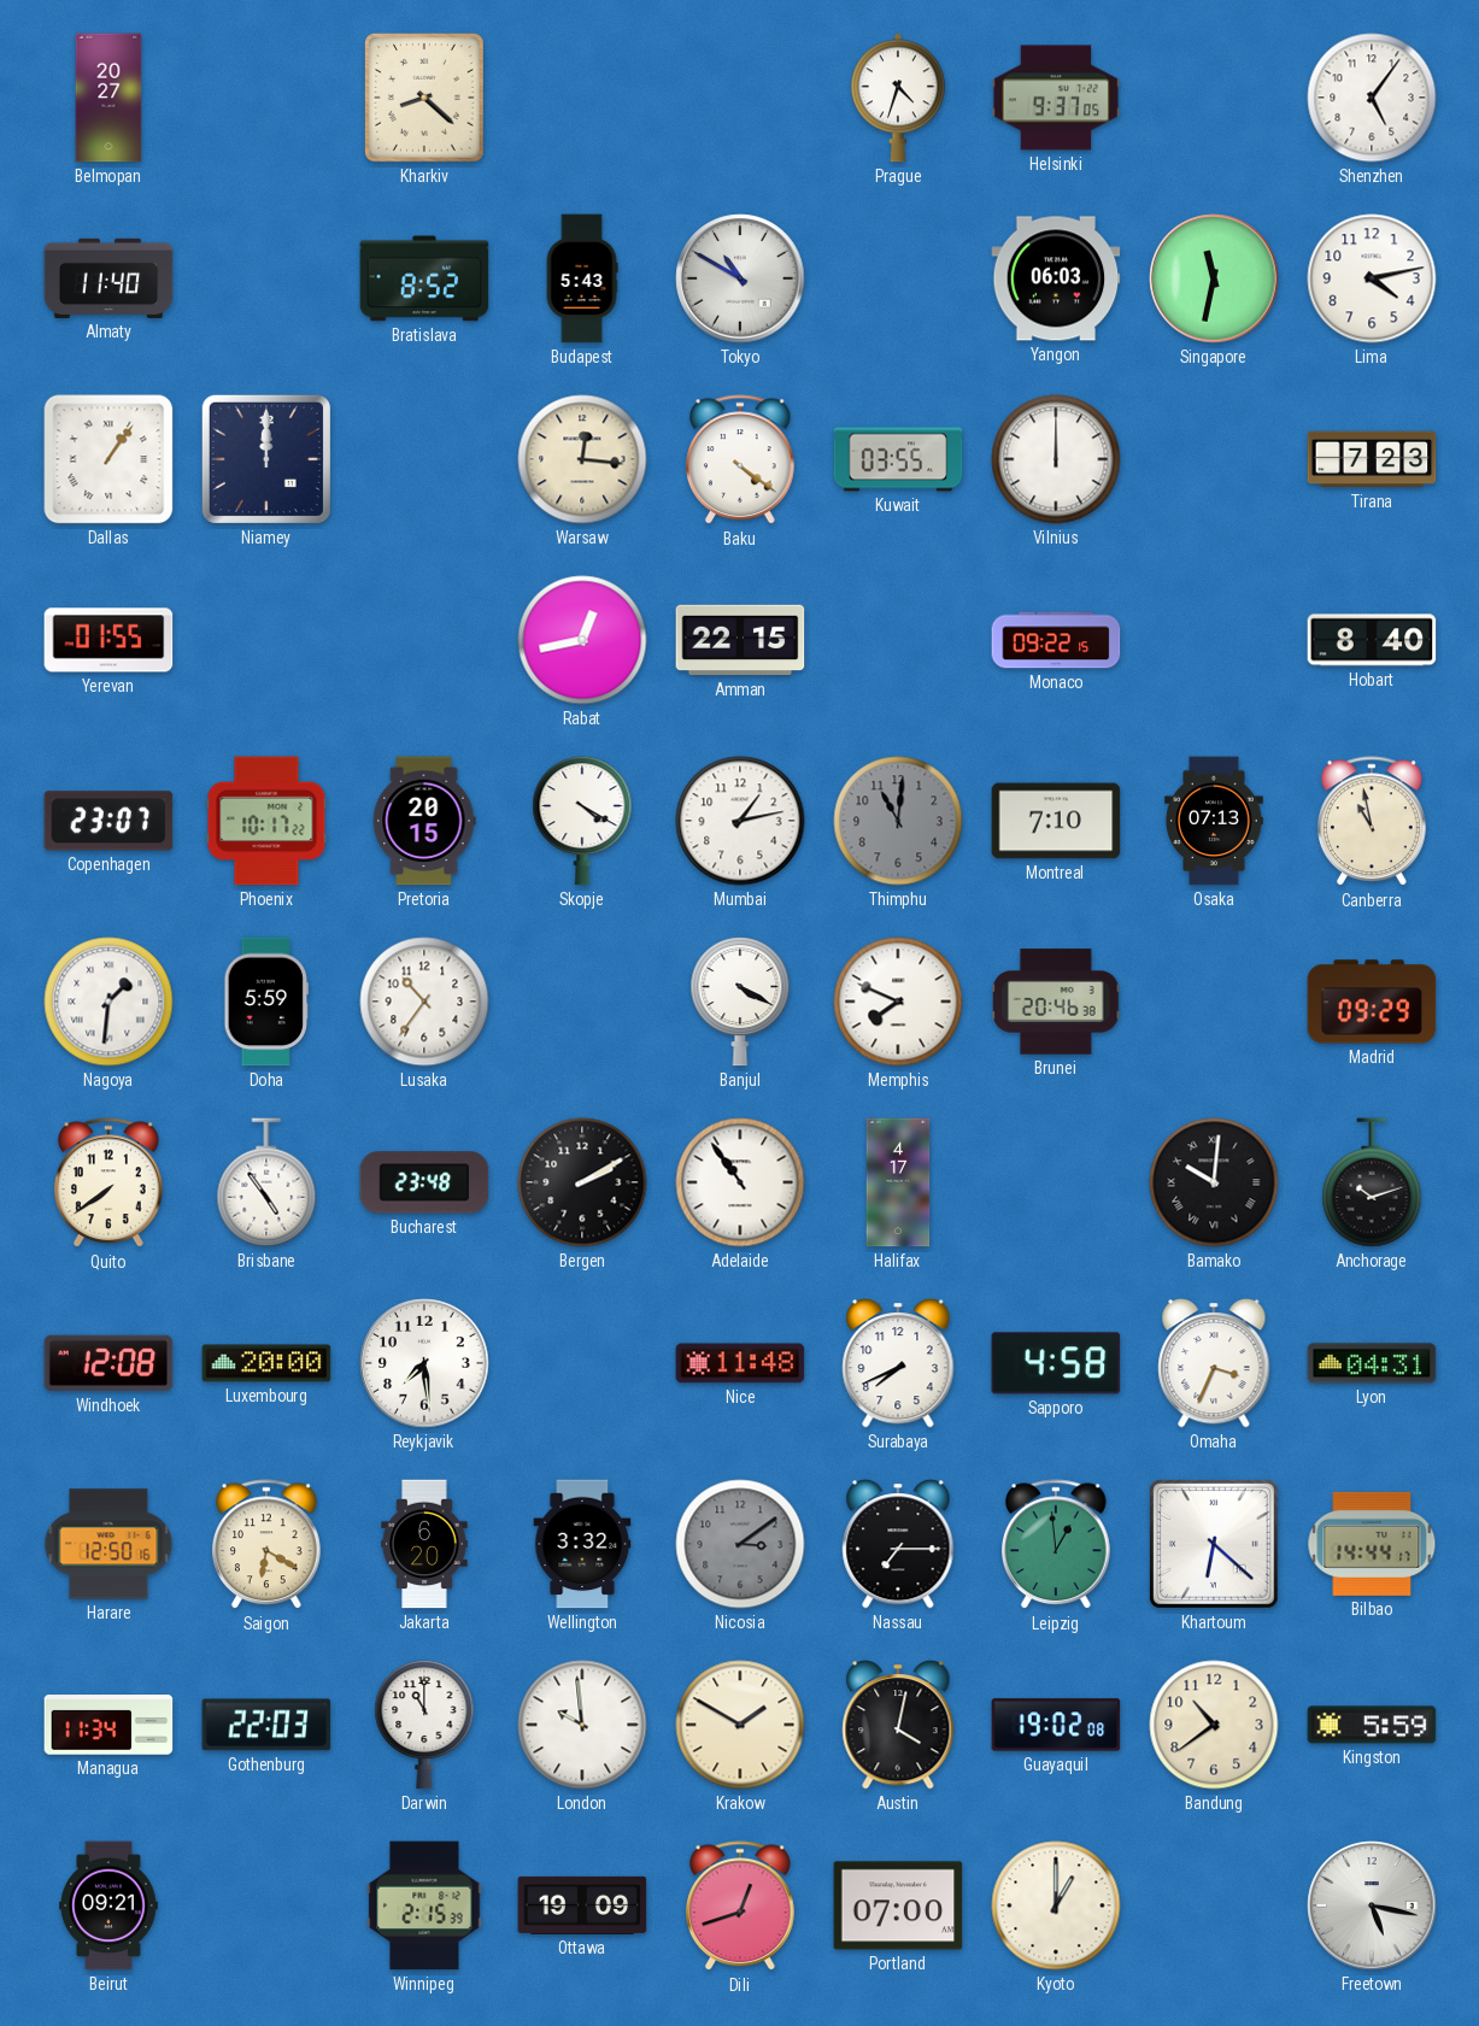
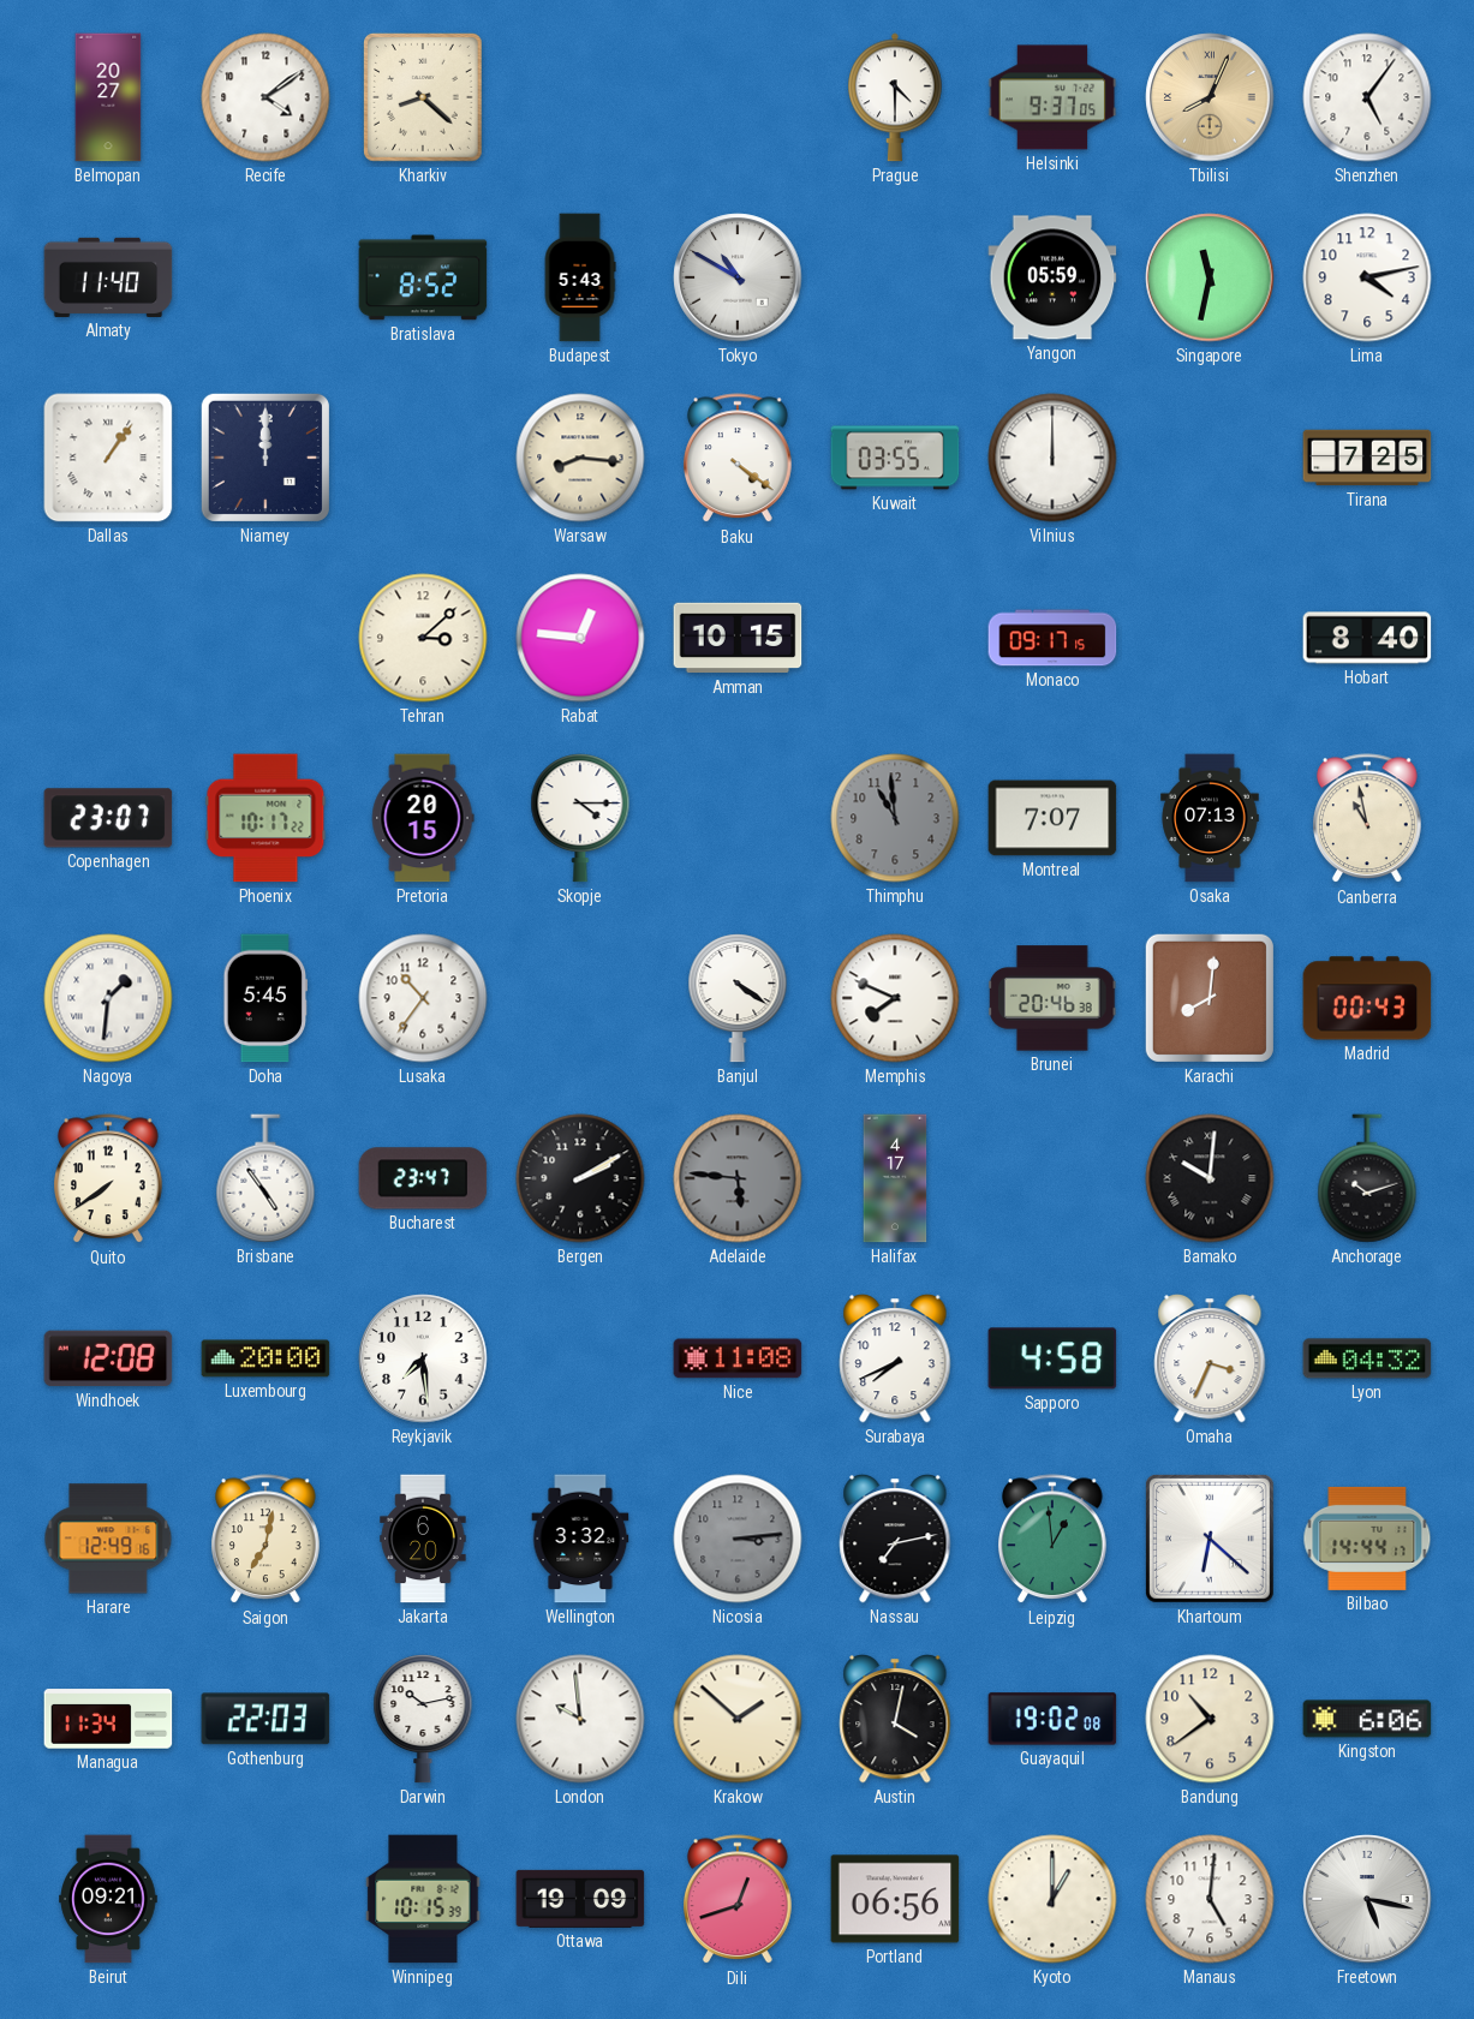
Recife: none -> 4:09
Prague: 4:33 -> 4:30
Tbilisi: none -> 8:04
Yangon: 06:03 -> 05:59
Warsaw: 12:16 -> 8:16
Tirana: 7:23 -> 7:25
Yerevan: 01:55 -> none
Tehran: none -> 3:08
Rabat: 12:43 -> 12:46
Amman: 22:15 -> 10:15
Monaco: 09:22 -> 09:17
Skopje: 4:20 -> 4:15
Mumbai: 1:13 -> none
Thimphu: 11:01 -> 10:59
Montreal: 7:10 -> 7:07
Doha: 5:59 -> 5:45
Banjul: 4:20 -> 4:21
Karachi: none -> 8:01
Madrid: 09:29 -> 00:43
Bucharest: 23:48 -> 23:47
Adelaide: 10:54 -> 5:46
Adelaide dial: white -> grey
Nice: 11:48 -> 11:08
Lyon: 04:31 -> 04:32
Harare: 12:50 -> 12:49
Saigon: 6:20 -> 7:02
Nicosia: 3:09 -> 3:14
Nassau: 7:15 -> 7:13
Darwin: 11:00 -> 10:13
Krakow: 1:50 -> 1:52
Kingston: 5:59 -> 6:06
Winnipeg: 2:15 -> 10:15
Portland: 07:00 -> 06:56
Manaus: none -> 5:01
